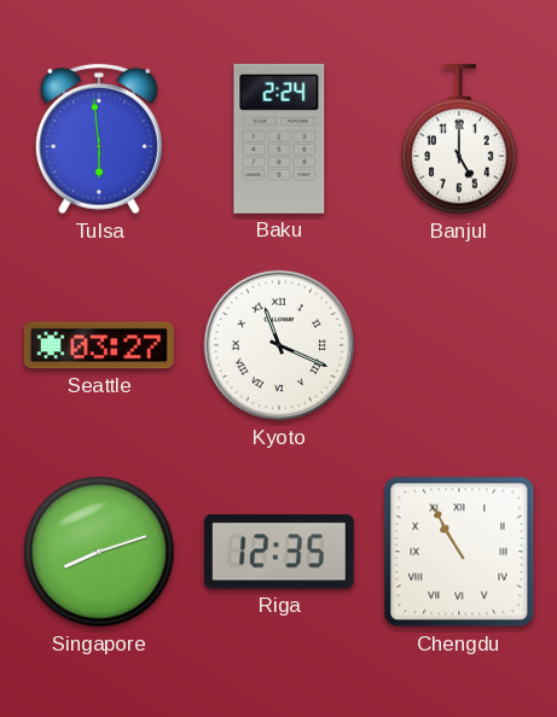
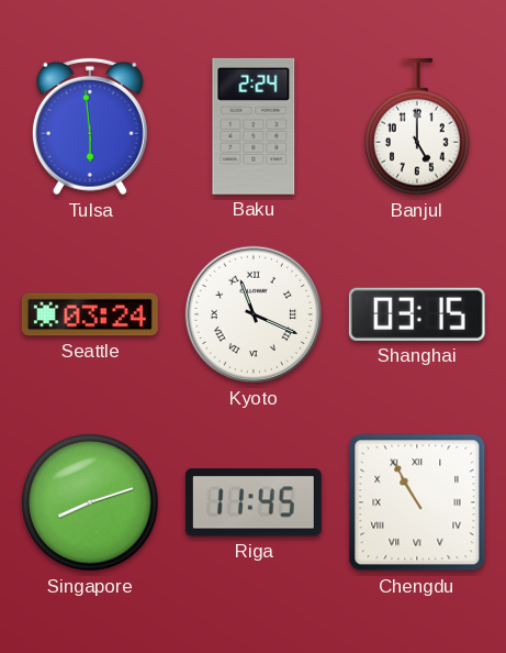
Seattle: 03:27 -> 03:24
Shanghai: none -> 03:15
Riga: 12:35 -> 11:45
